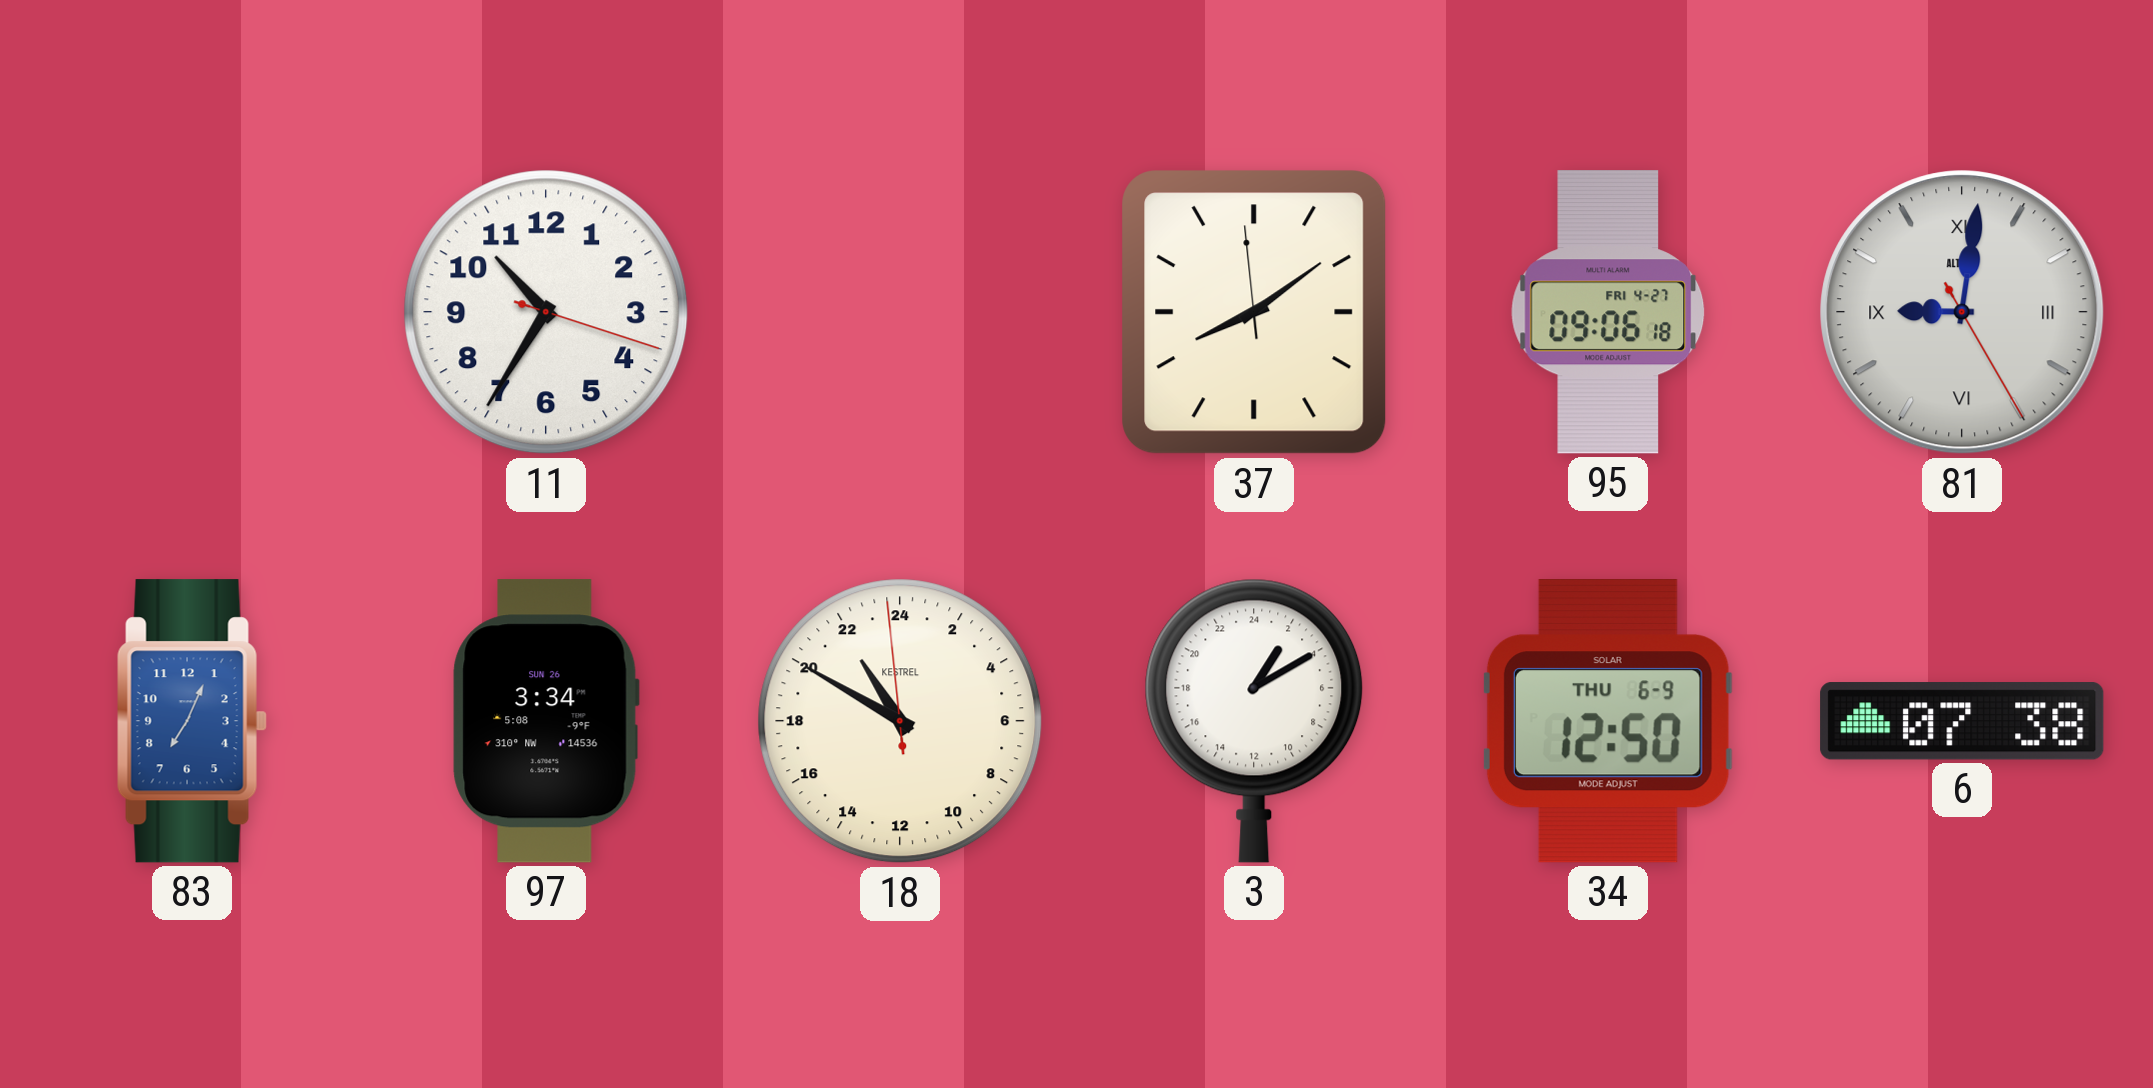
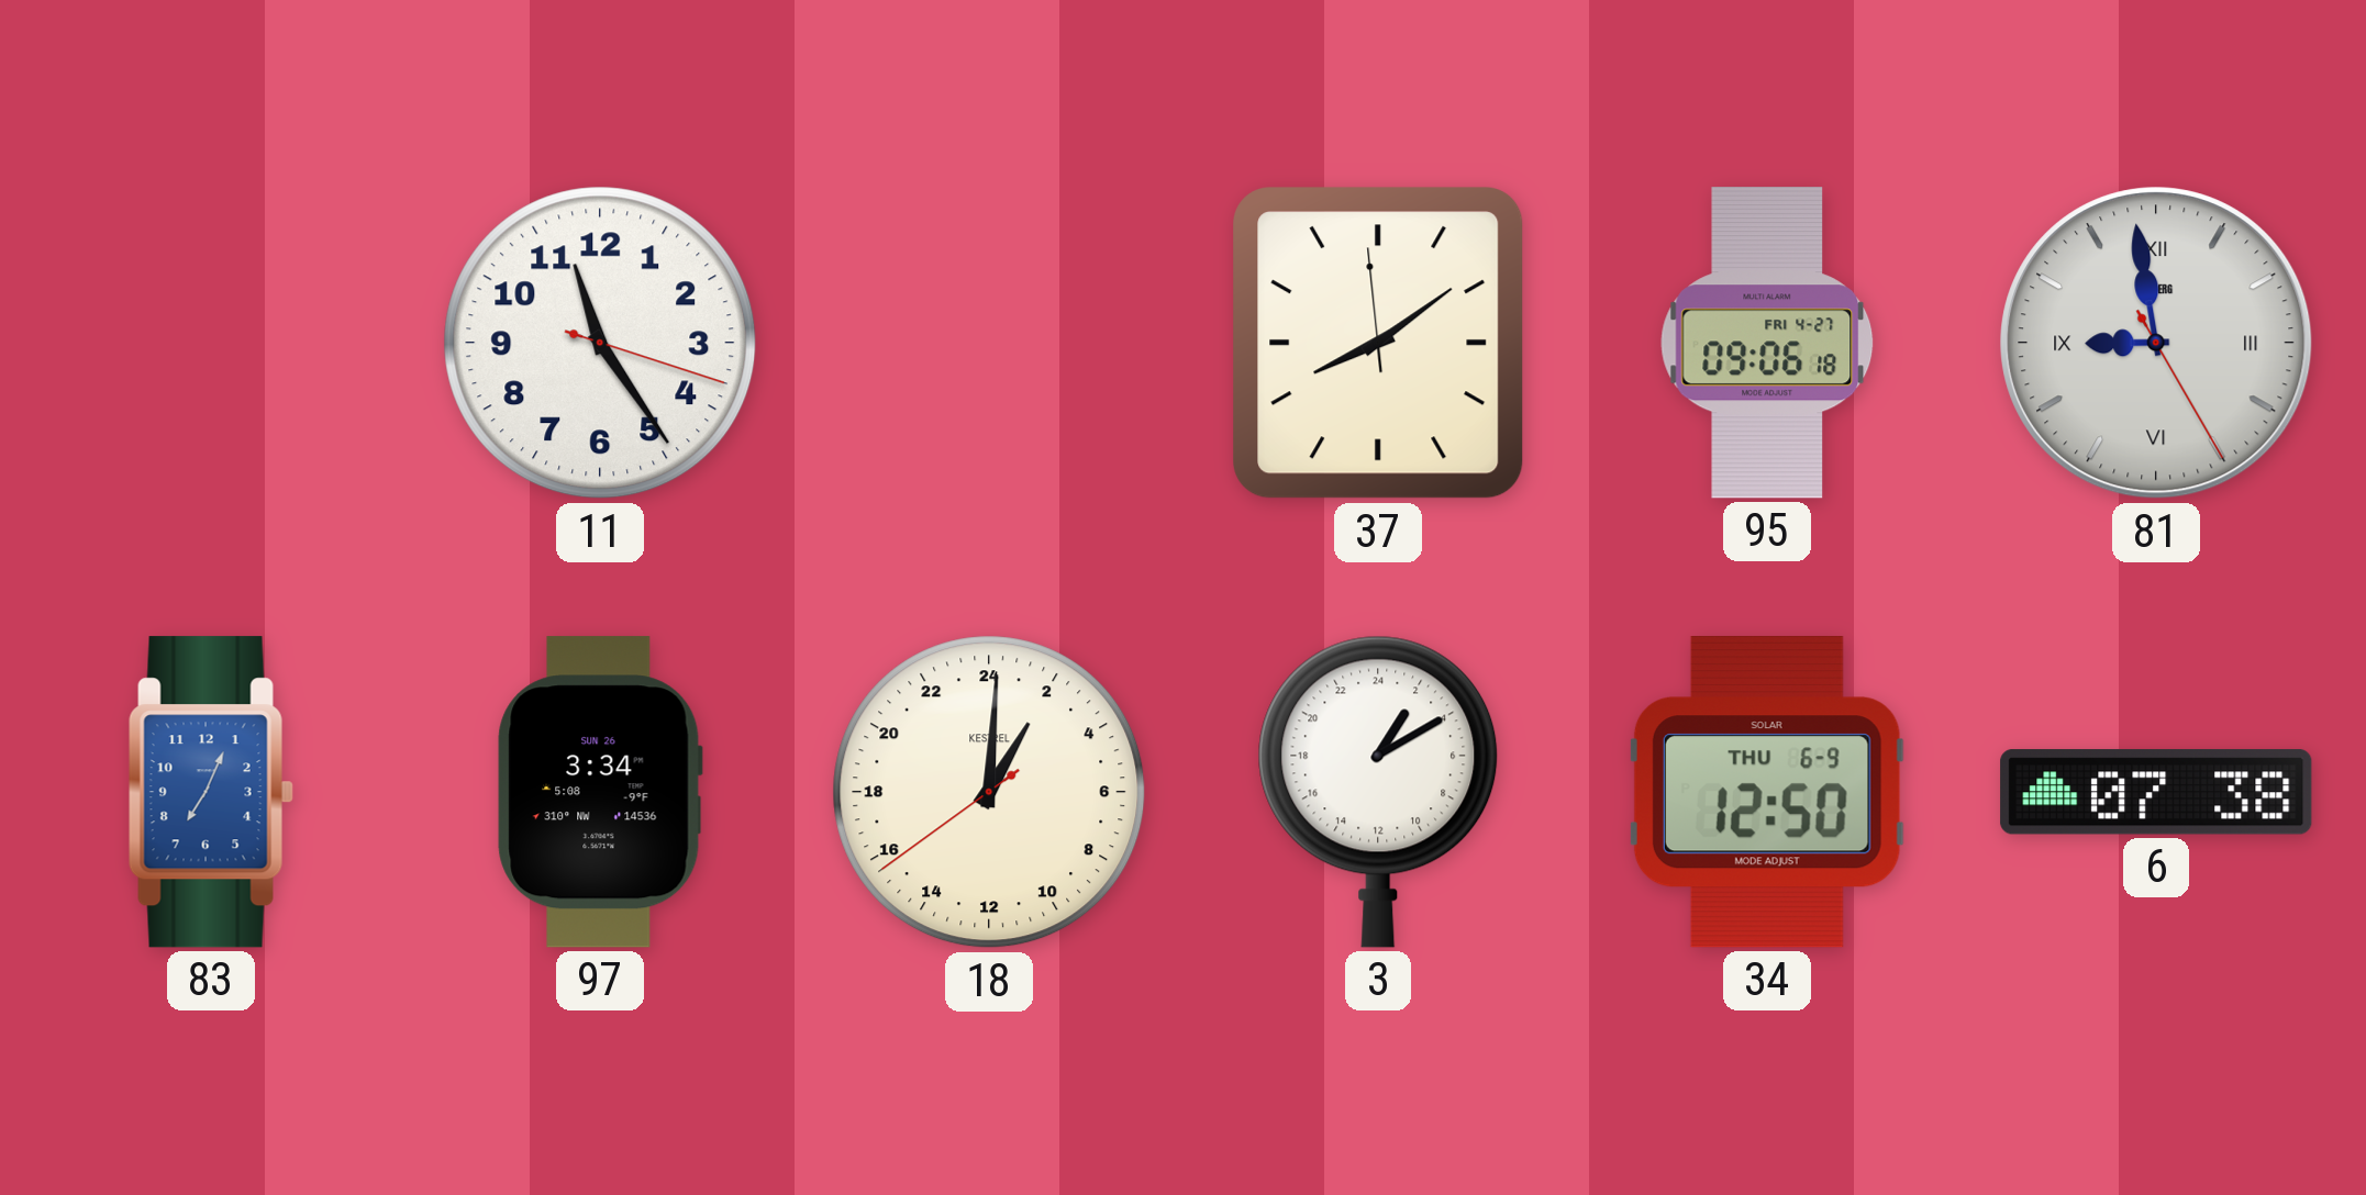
11: 10:35 -> 11:24
81: 9:01 -> 8:58
18: 21:49 -> 2:00
